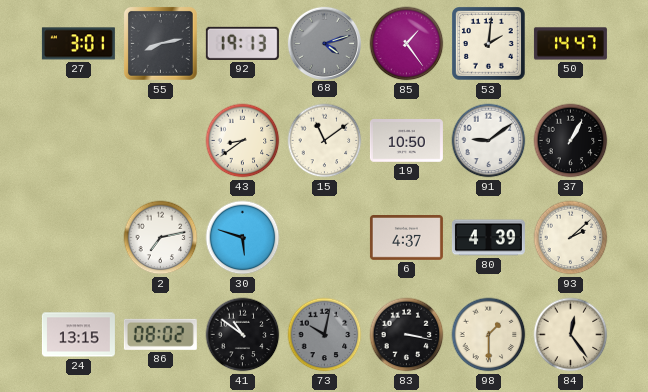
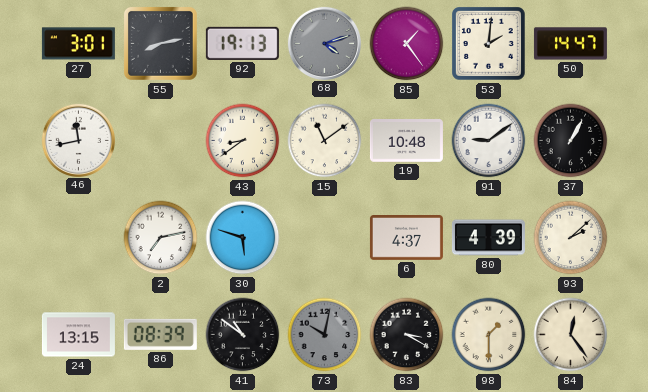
46: none -> 11:43
19: 10:50 -> 10:48
86: 08:02 -> 08:39
83: 3:17 -> 3:20
